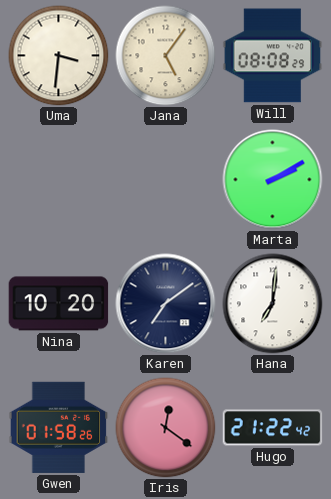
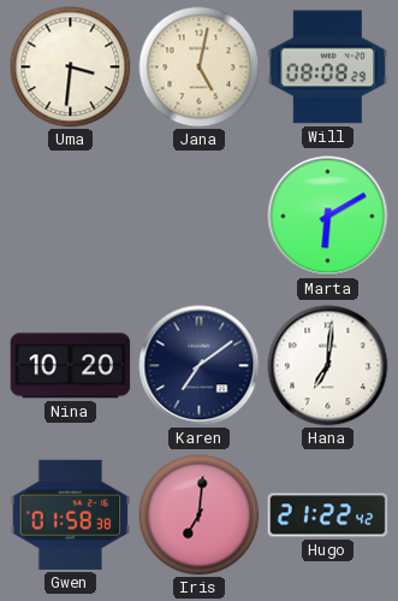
Jana: 5:06 -> 5:02
Marta: 2:10 -> 6:10
Gwen: 01:58:26 -> 01:58:38
Iris: 12:21 -> 7:01
